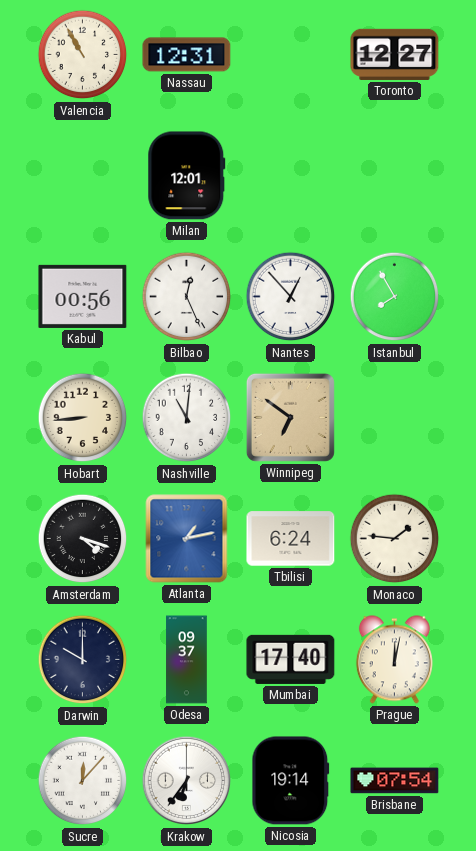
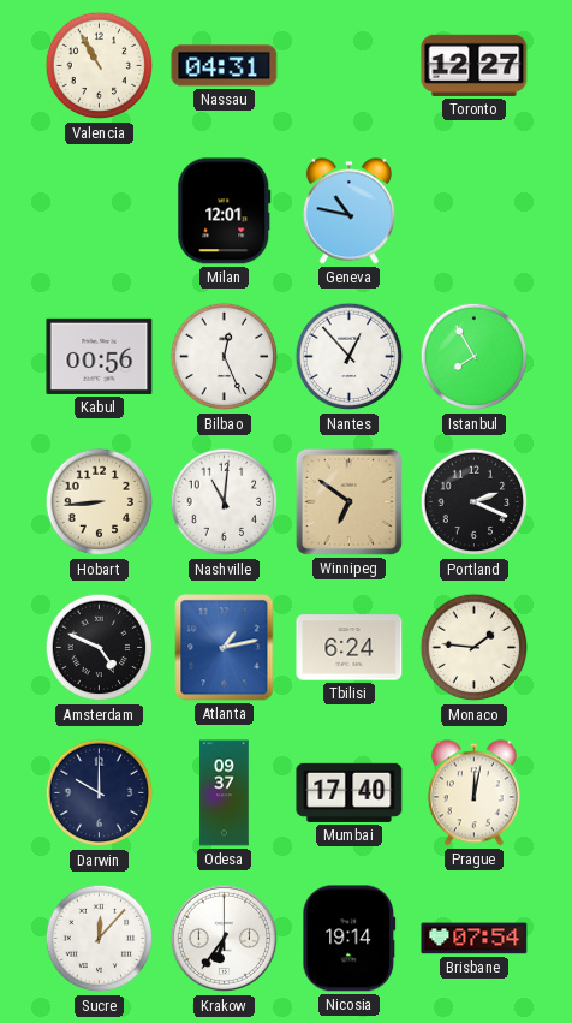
Nassau: 12:31 -> 04:31
Geneva: none -> 10:47
Portland: none -> 2:19
Amsterdam: 4:18 -> 4:49
